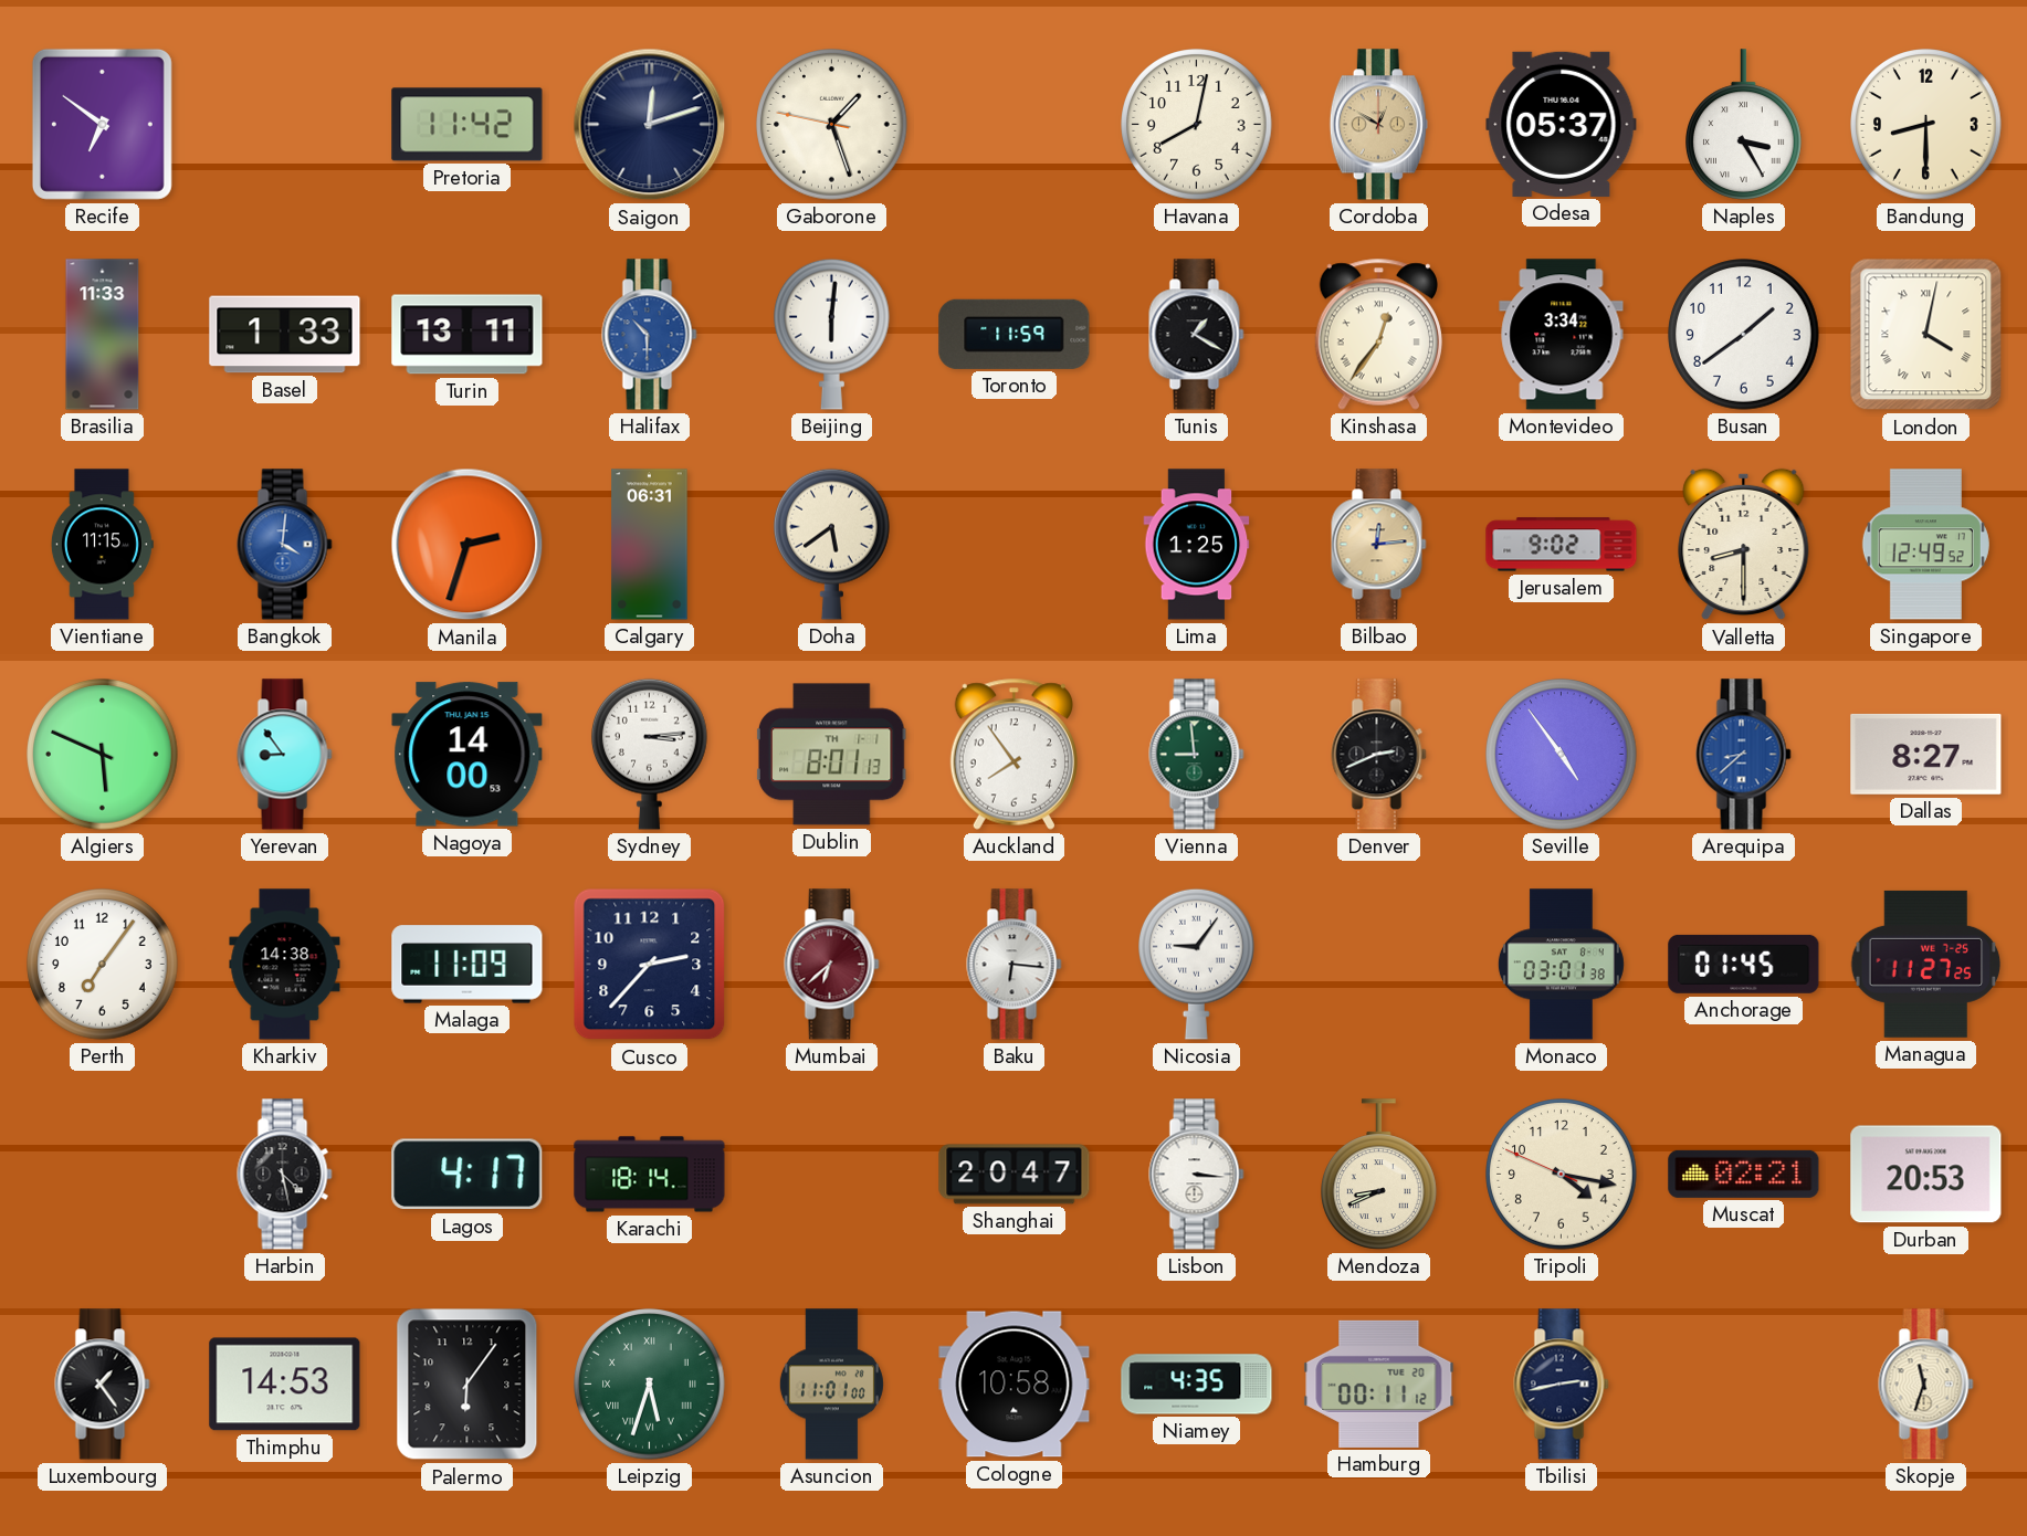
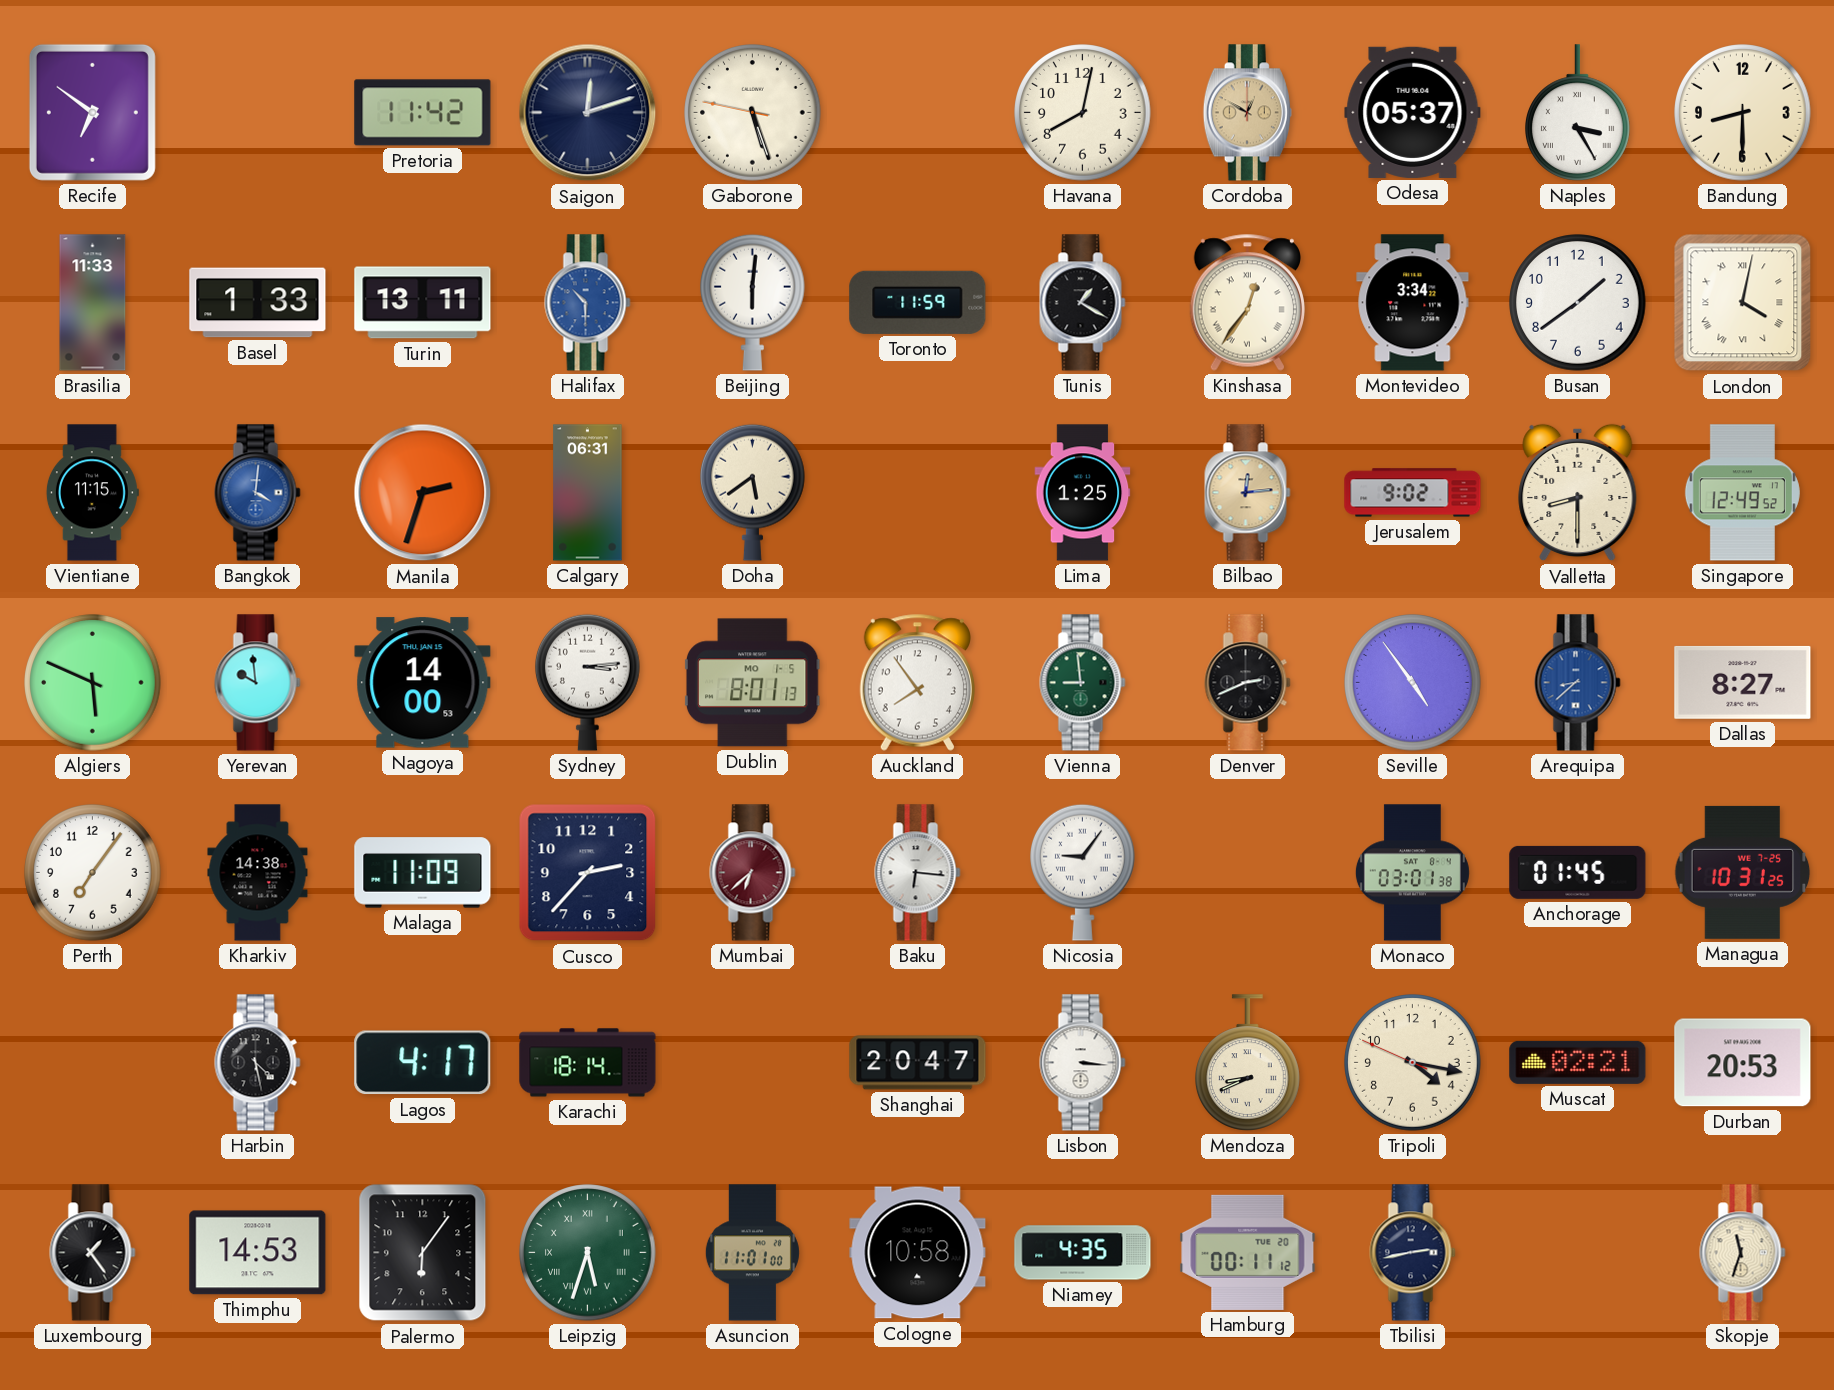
Gaborone: 1:26 -> 5:26
Yerevan: 8:54 -> 9:59
Dublin date: TH 1-1 -> MO 1-5
Managua: 11:27 -> 10:31
